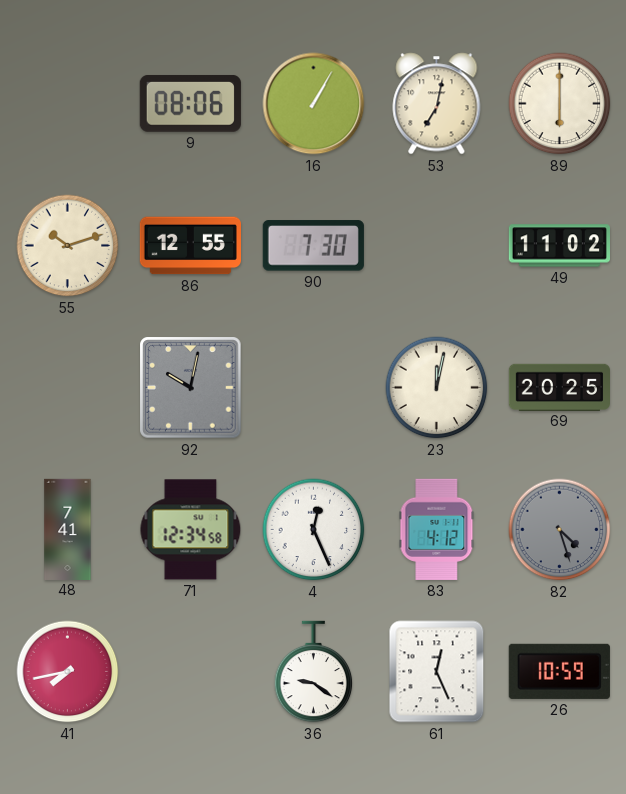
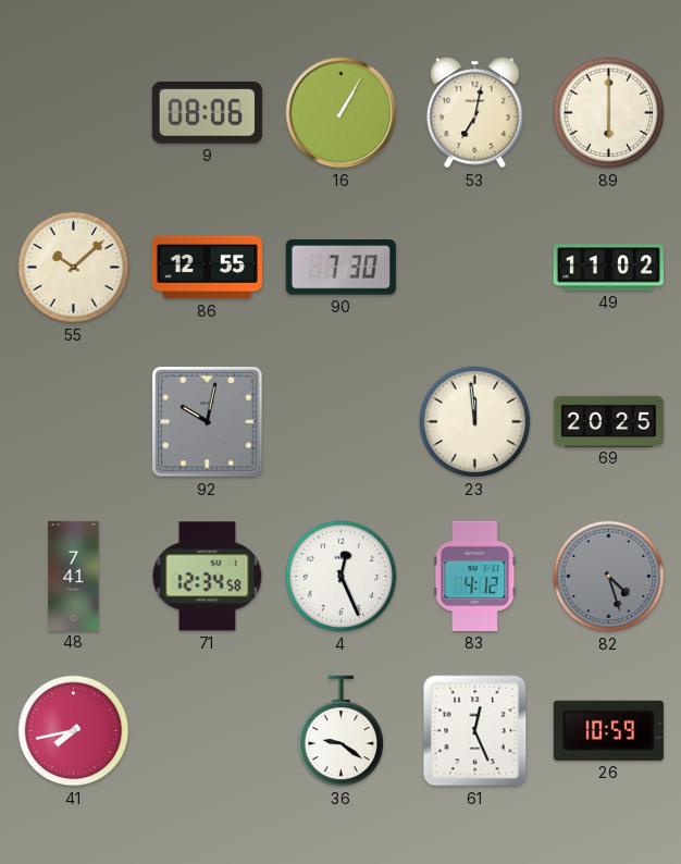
55: 10:12 -> 10:08
23: 12:02 -> 11:59
